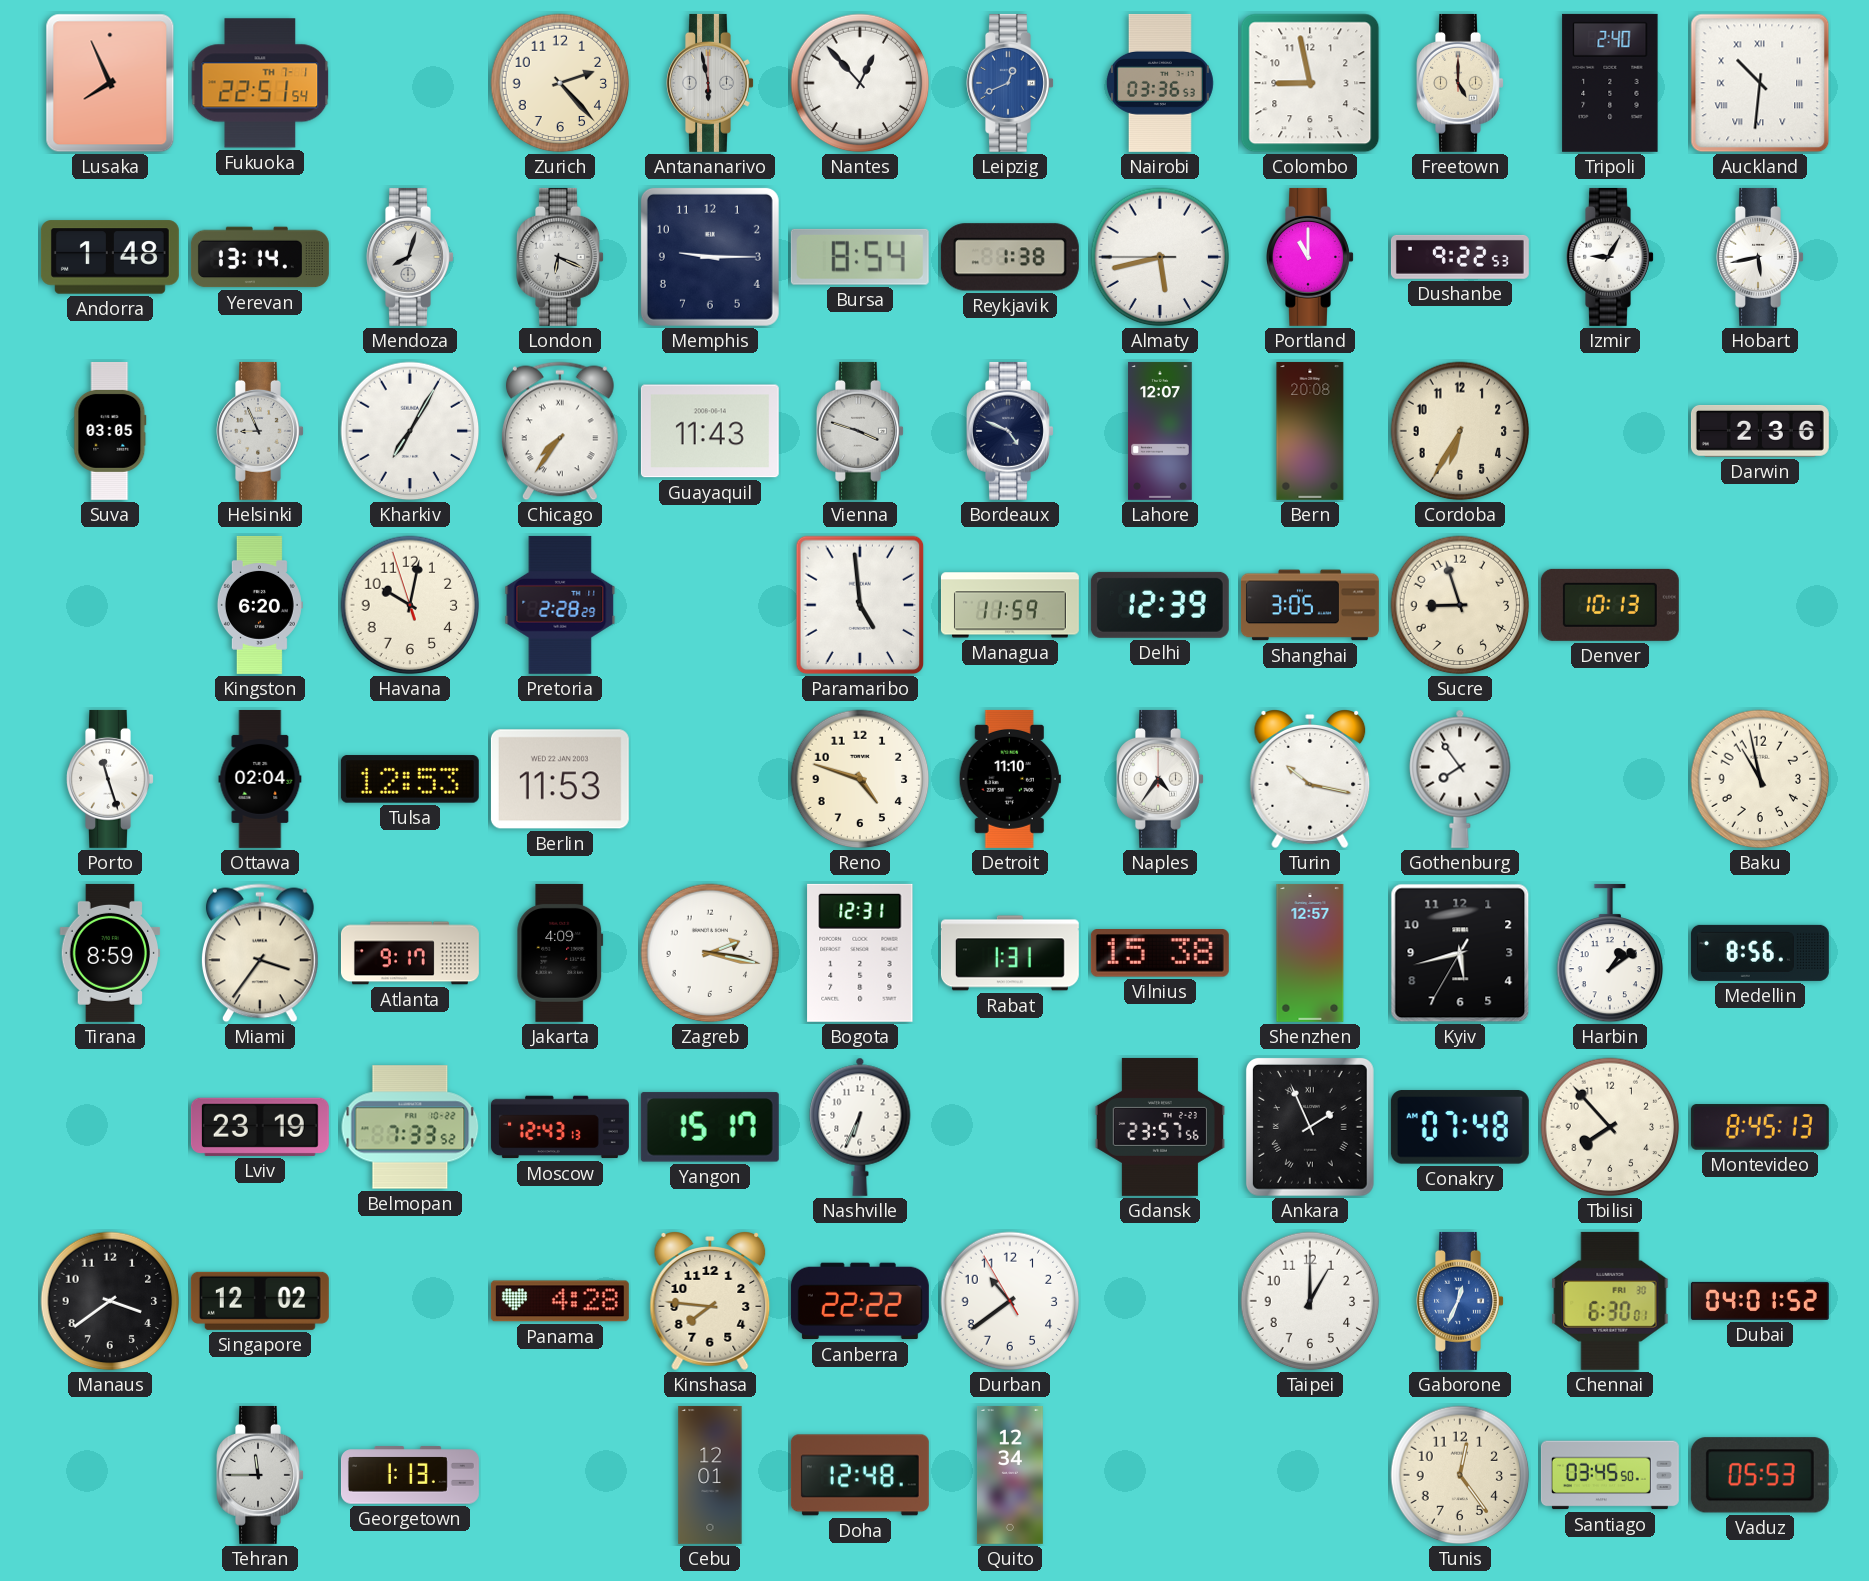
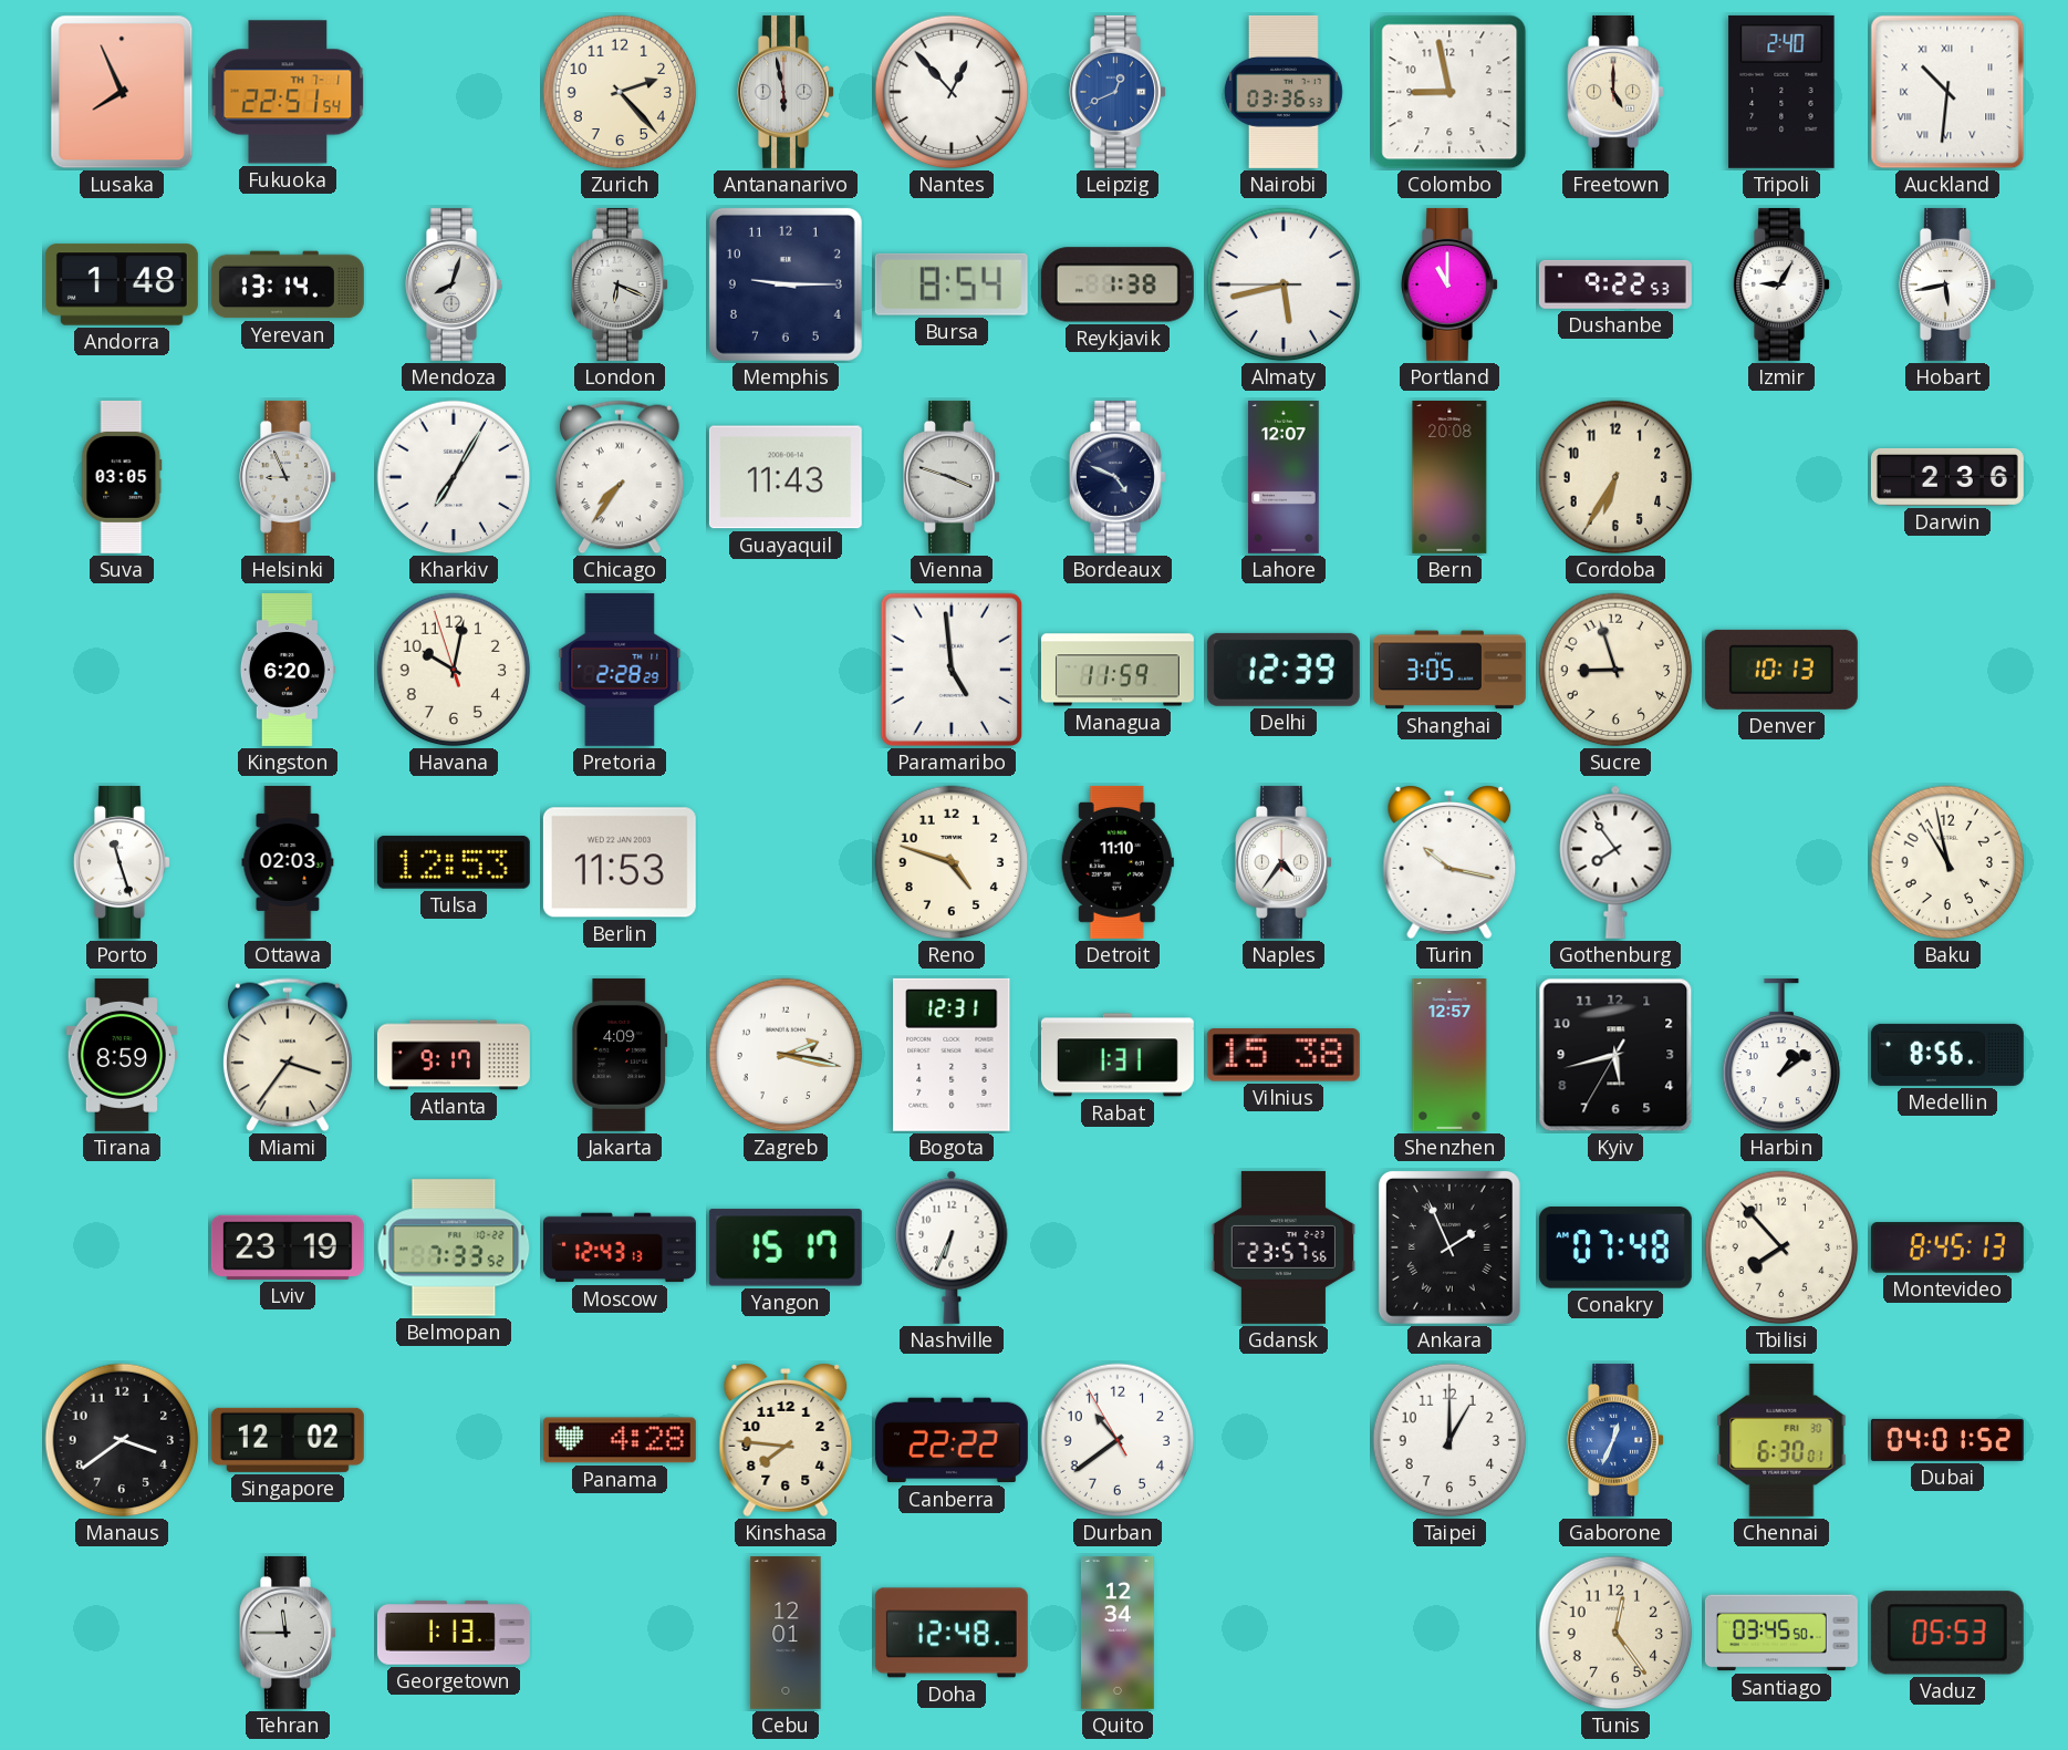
Ottawa: 02:04 -> 02:03
